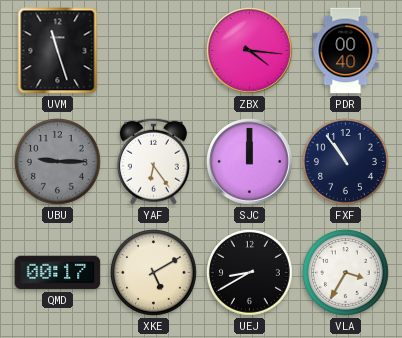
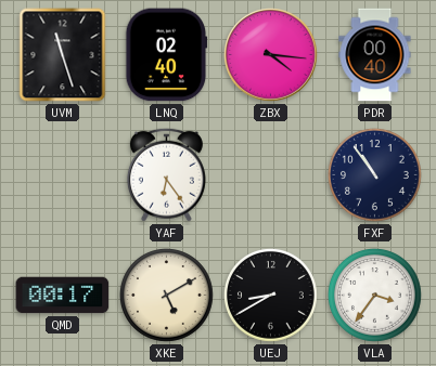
LNQ: none -> 02:40
UBU: 9:15 -> none
SJC: 12:00 -> none
VLA: 3:35 -> 3:36
